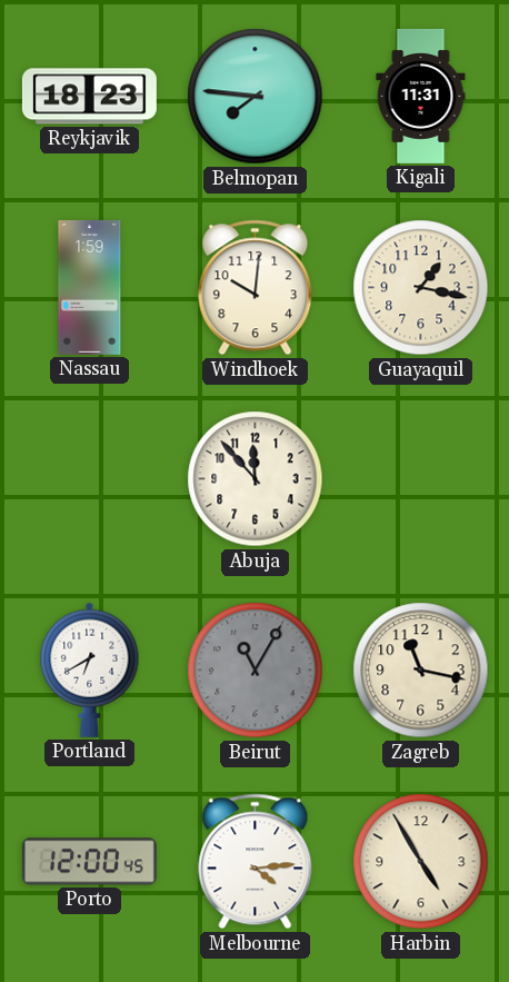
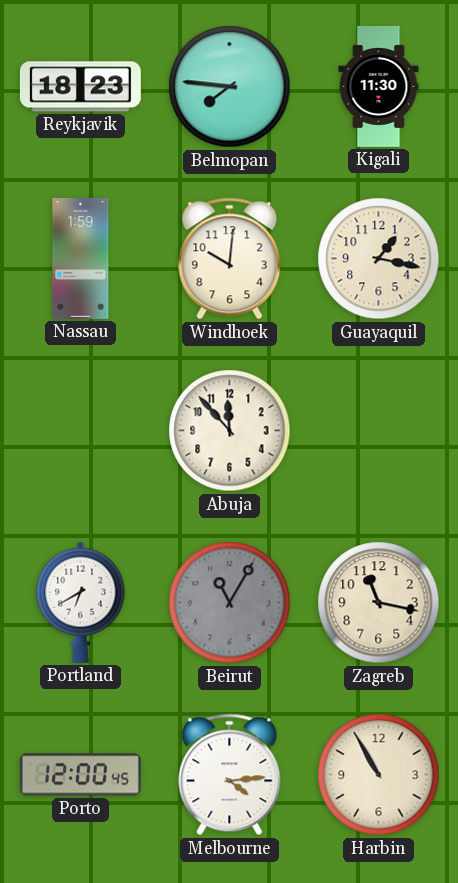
Kigali: 11:31 -> 11:30
Harbin: 4:55 -> 10:55
